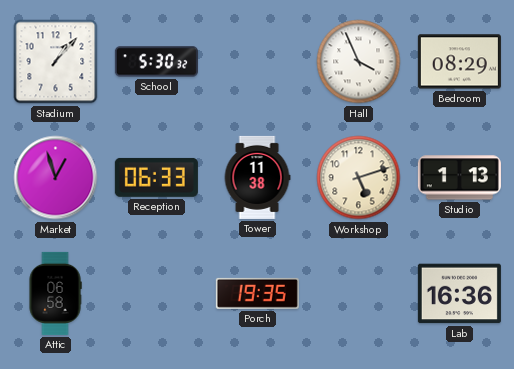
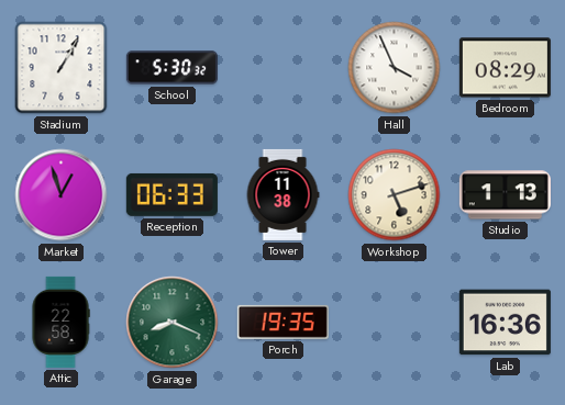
Stadium: 1:07 -> 1:05
Attic: 06:58 -> 22:58
Garage: none -> 8:19
